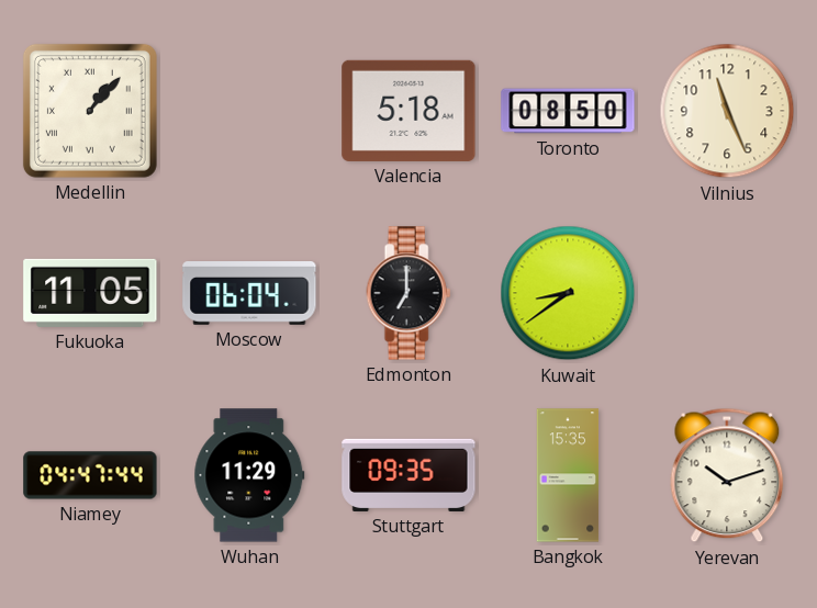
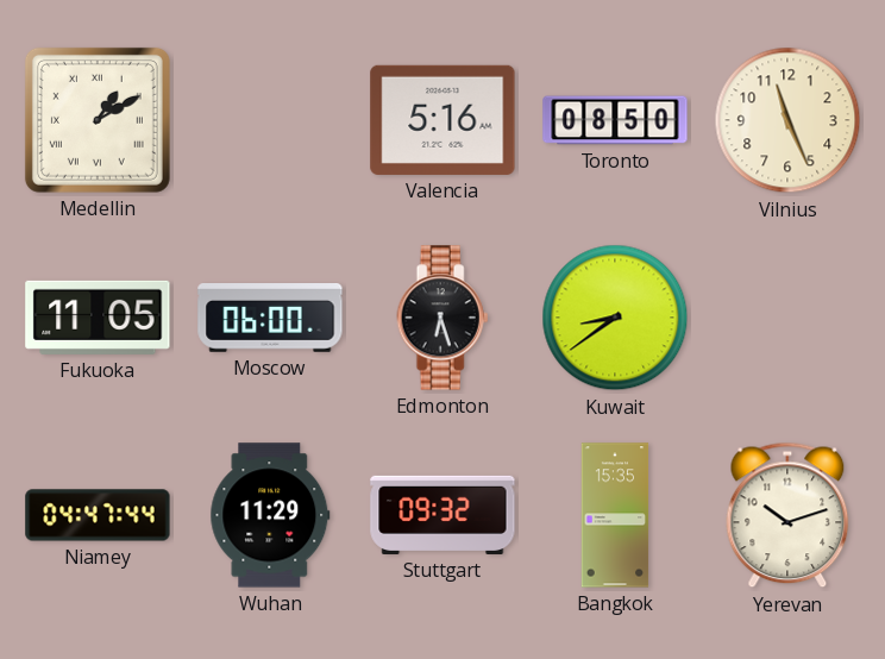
Medellin: 1:07 -> 1:10
Valencia: 5:18 -> 5:16
Moscow: 06:04 -> 06:00
Edmonton: 7:00 -> 6:27
Stuttgart: 09:35 -> 09:32
